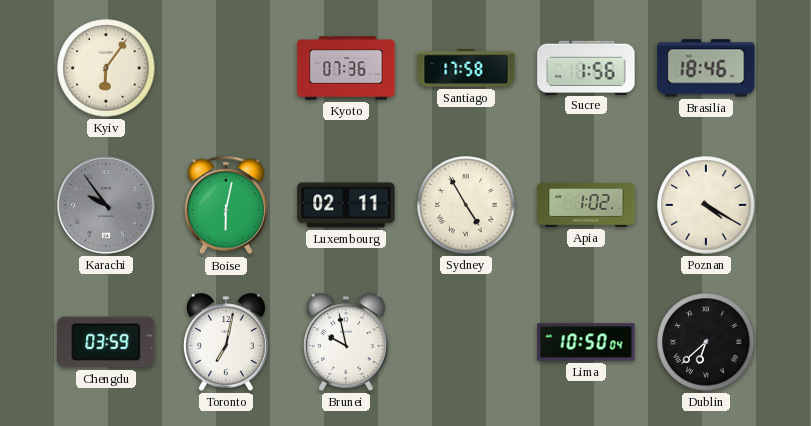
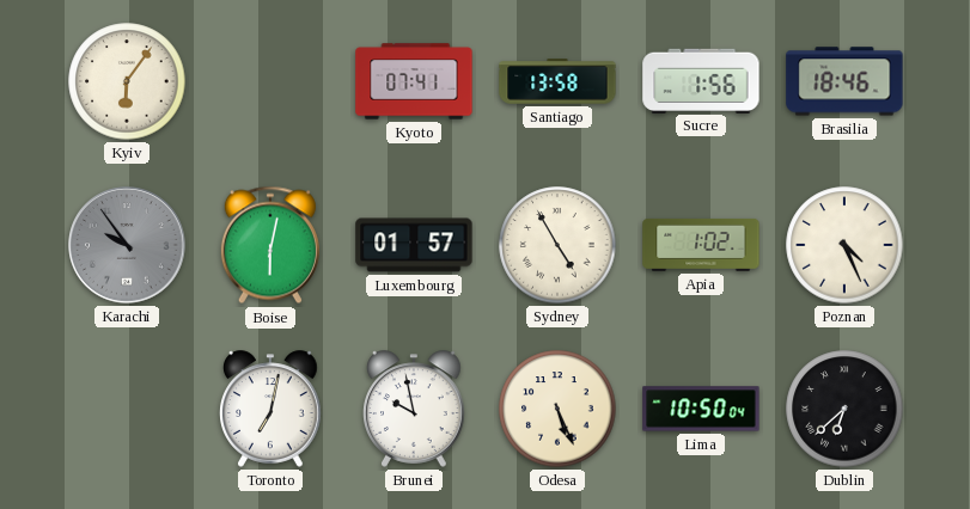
Kyoto: 07:36 -> 07:41
Santiago: 17:58 -> 13:58
Luxembourg: 02:11 -> 01:57
Poznan: 4:20 -> 4:26
Chengdu: 03:59 -> none
Odesa: none -> 5:26
